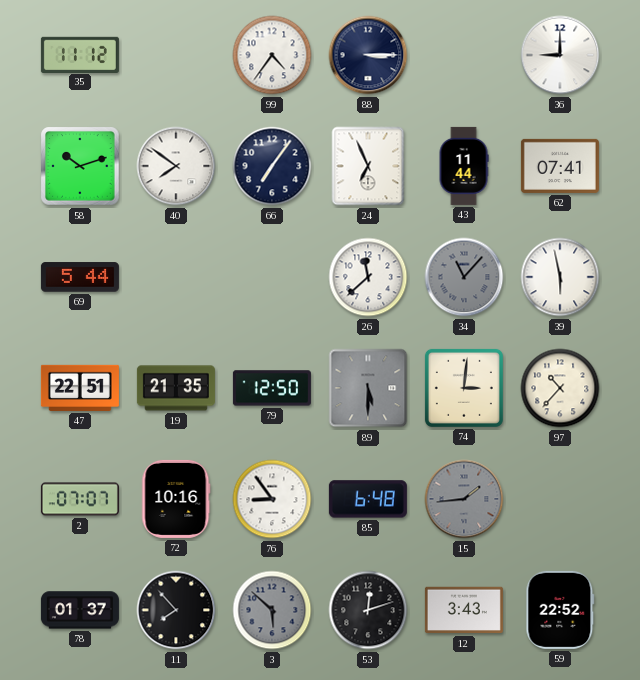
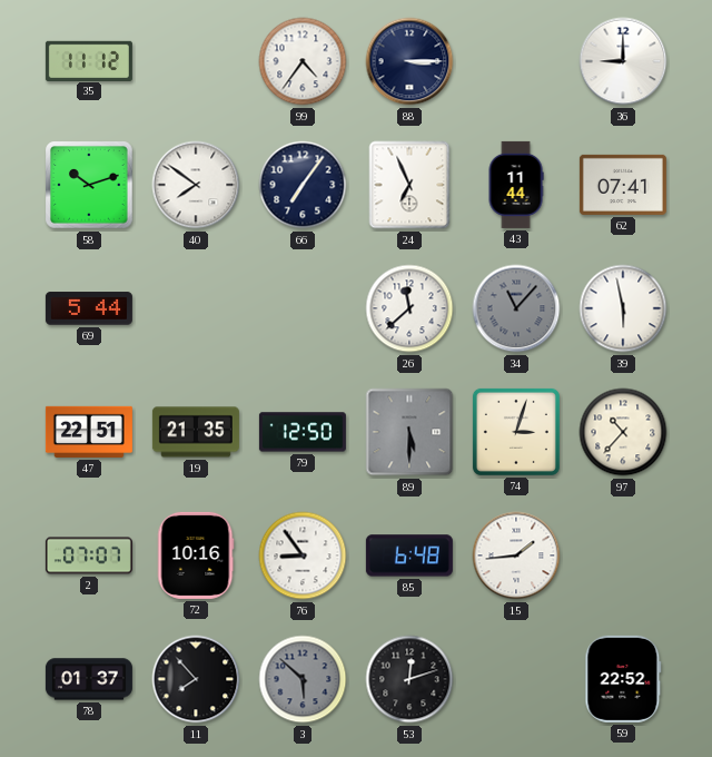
74: 3:01 -> 3:03
15 dial: grey -> white
12: 3:43 -> none
